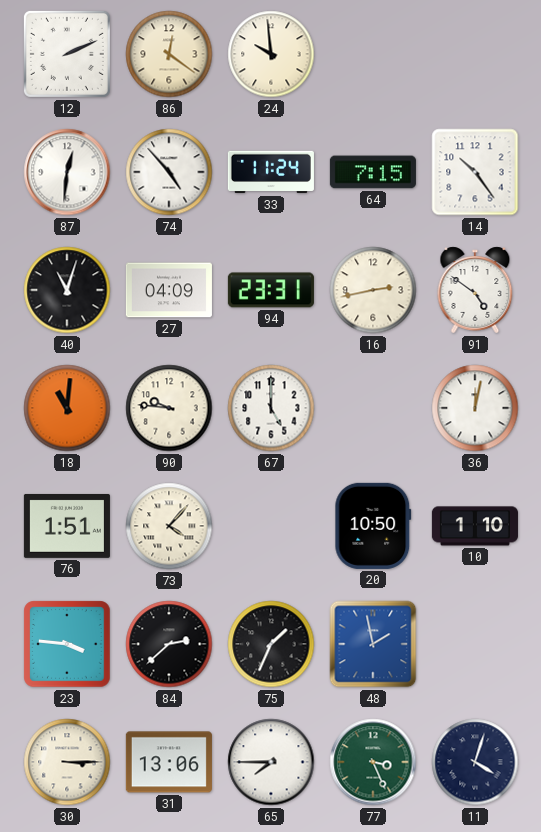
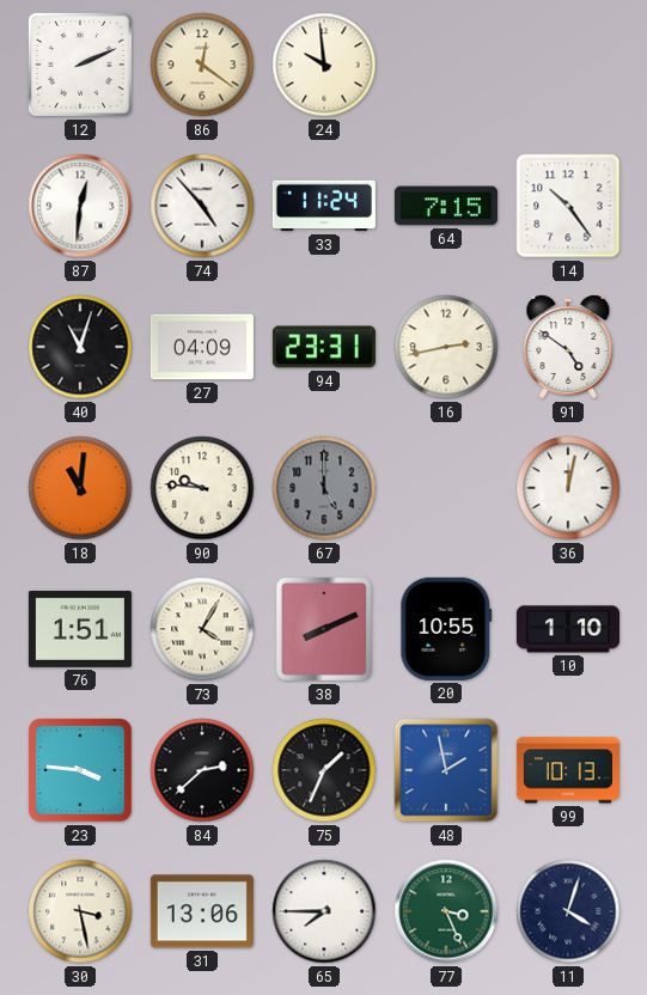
67 dial: white -> grey
73: 4:07 -> 4:05
38: none -> 8:11
20: 10:50 -> 10:55
99: none -> 10:13
30: 3:15 -> 3:28
